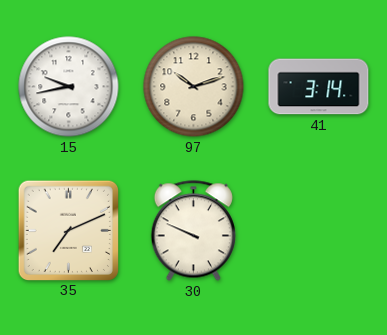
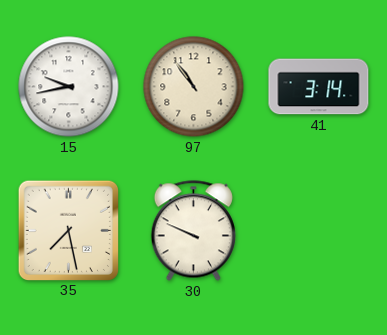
97: 10:12 -> 10:54
35: 7:11 -> 7:28
